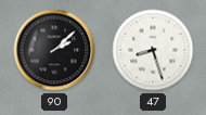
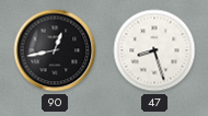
90: 2:08 -> 12:43
